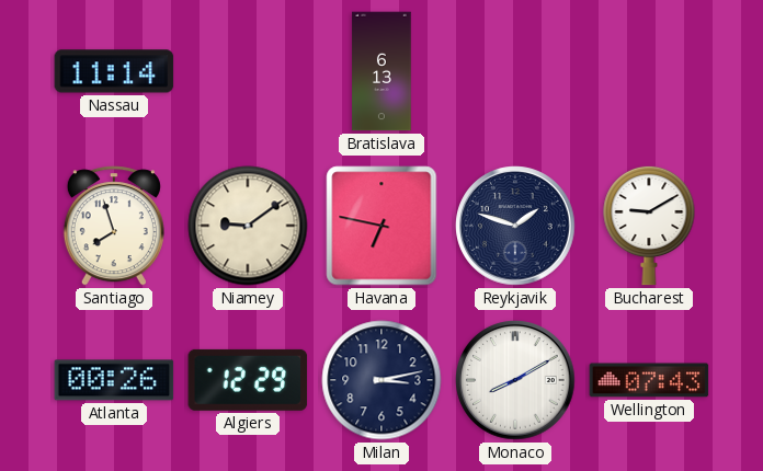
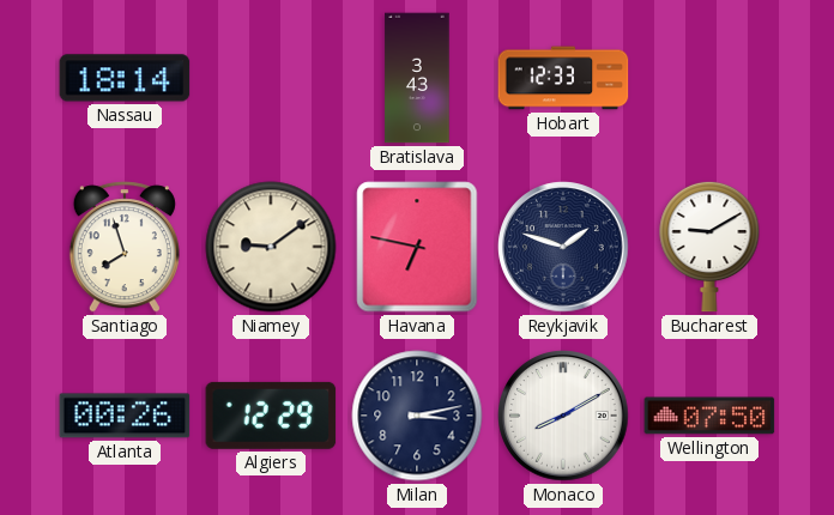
Nassau: 11:14 -> 18:14
Bratislava: 6:13 -> 3:43
Hobart: none -> 12:33
Wellington: 07:43 -> 07:50
